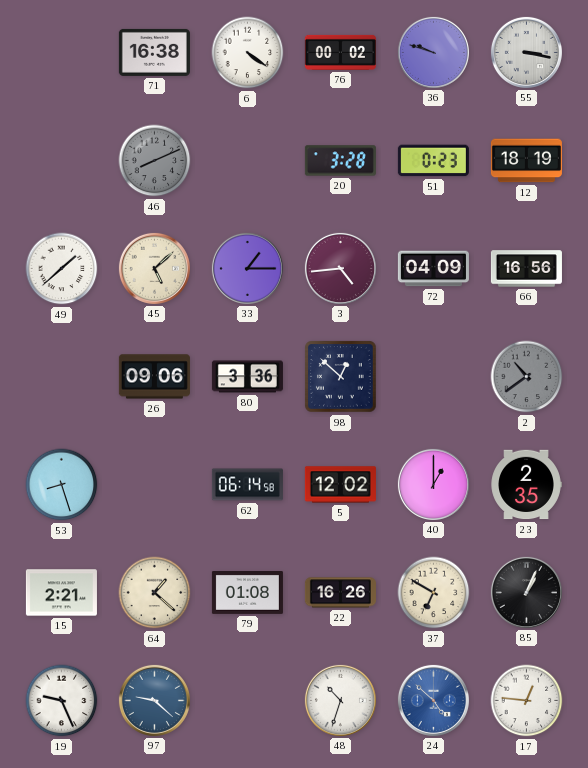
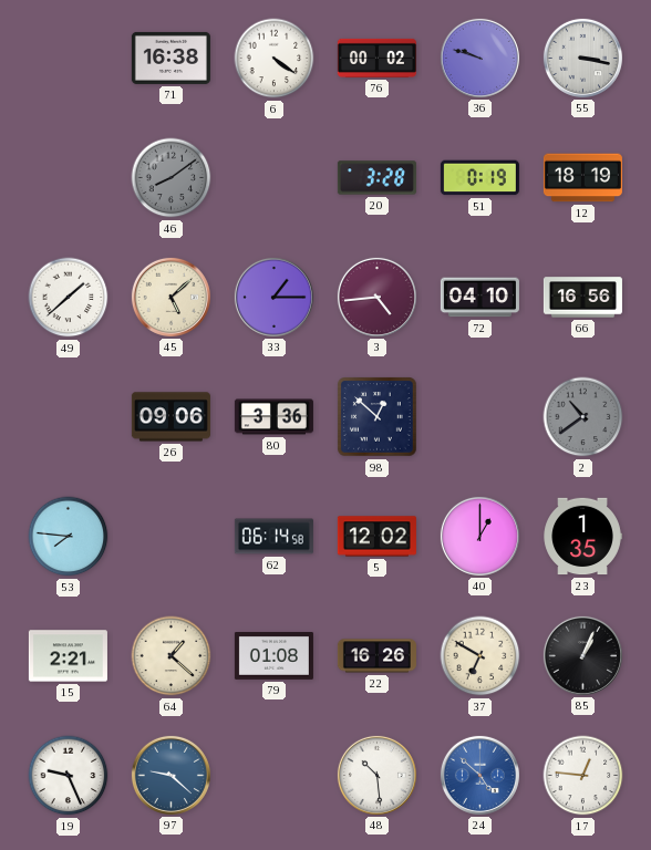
46: 8:11 -> 8:09
51: 0:23 -> 0:19
72: 04:09 -> 04:10
53: 8:27 -> 7:46
23: 2:35 -> 1:35
48: 10:33 -> 10:29
